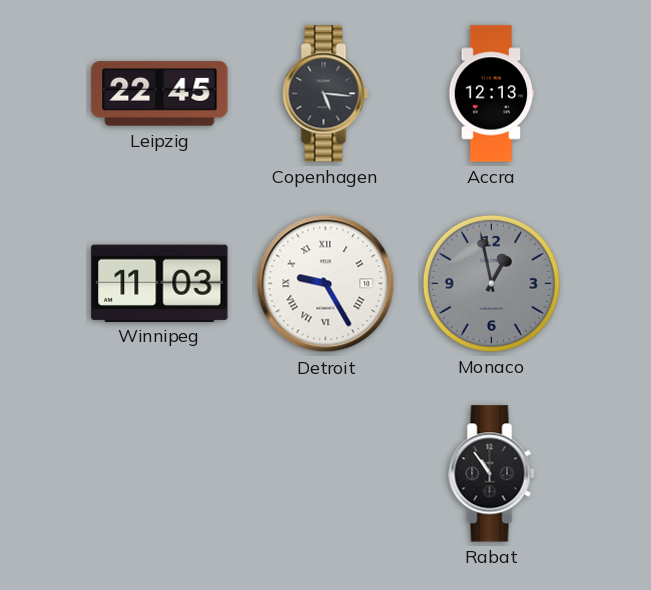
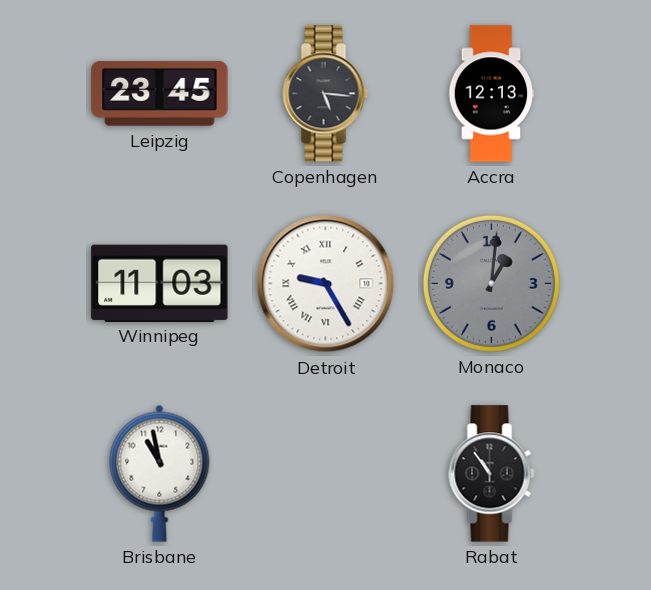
Leipzig: 22:45 -> 23:45
Monaco: 12:58 -> 1:01
Brisbane: none -> 10:58
